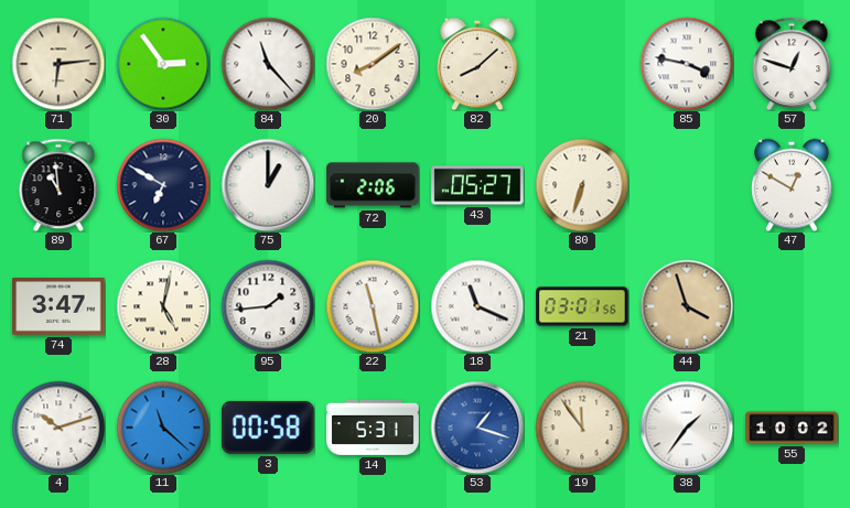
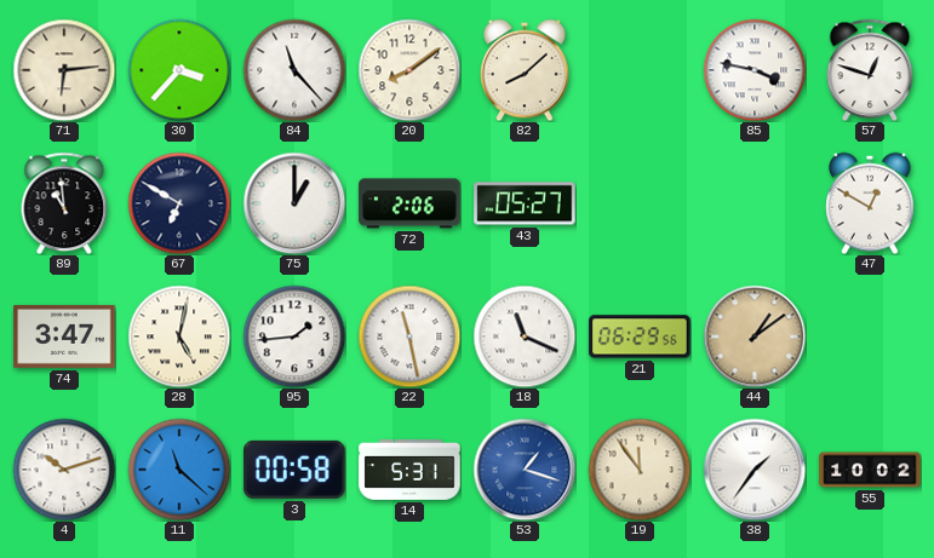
30: 2:54 -> 3:37
80: 6:33 -> none
21: 03:01 -> 06:29
44: 3:57 -> 1:09
